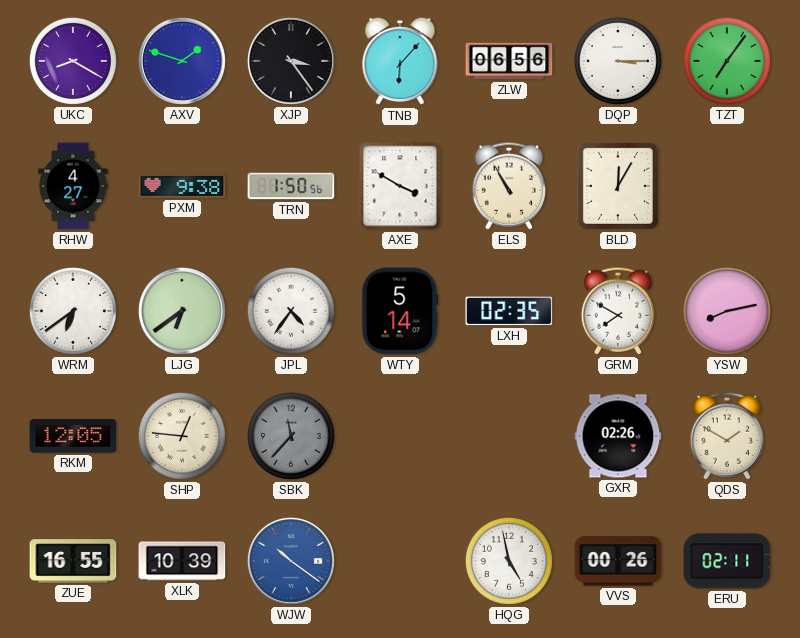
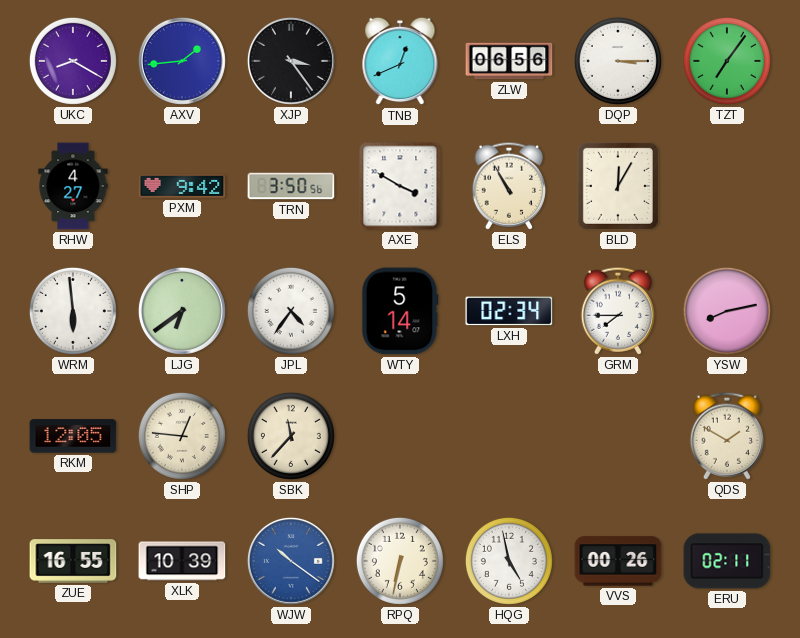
AXV: 1:48 -> 1:44
TNB: 6:07 -> 12:41
PXM: 9:38 -> 9:42
TRN: 1:50 -> 3:50
WRM: 6:39 -> 5:59
LXH: 02:35 -> 02:34
GRM: 7:50 -> 7:45
SBK dial: grey -> cream
GXR: 02:26 -> none
RPQ: none -> 6:32
